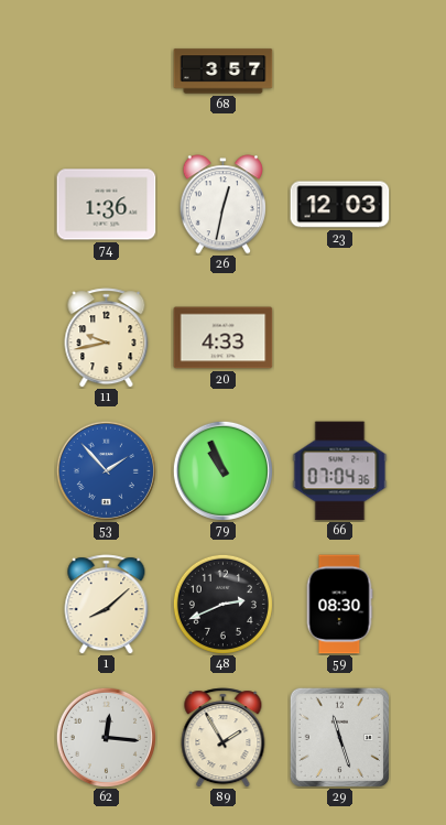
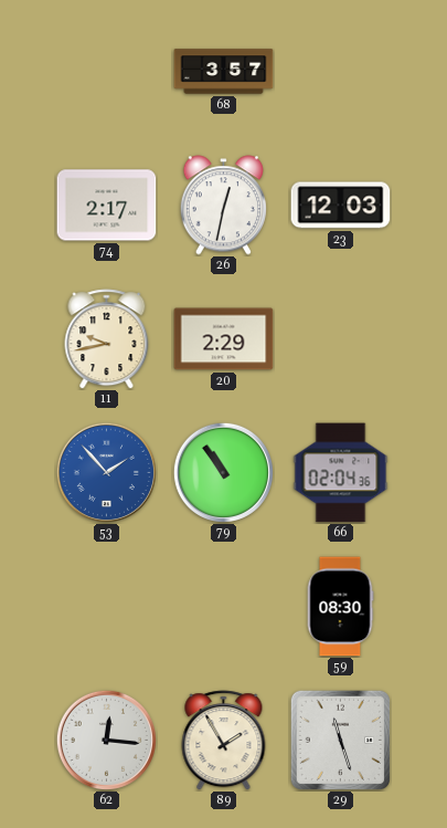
74: 1:36 -> 2:17
20: 4:33 -> 2:29
79: 10:56 -> 10:54
66: 07:04 -> 02:04
1: 8:08 -> none
48: 2:41 -> none
